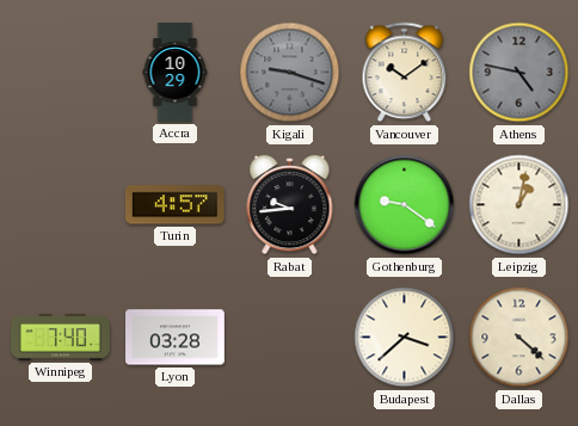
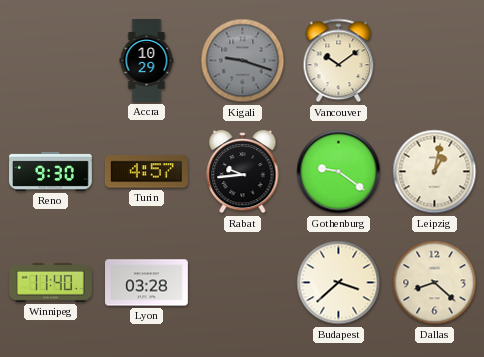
Athens: 4:47 -> none
Reno: none -> 9:30
Winnipeg: 7:40 -> 11:40
Dallas: 4:22 -> 8:22
